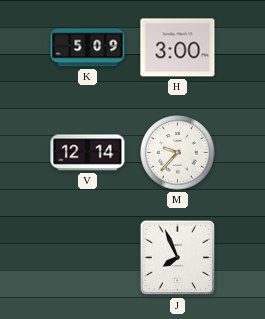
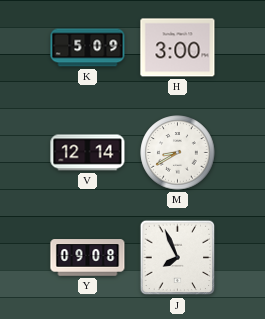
M: 9:37 -> 8:40
Y: none -> 09:08
